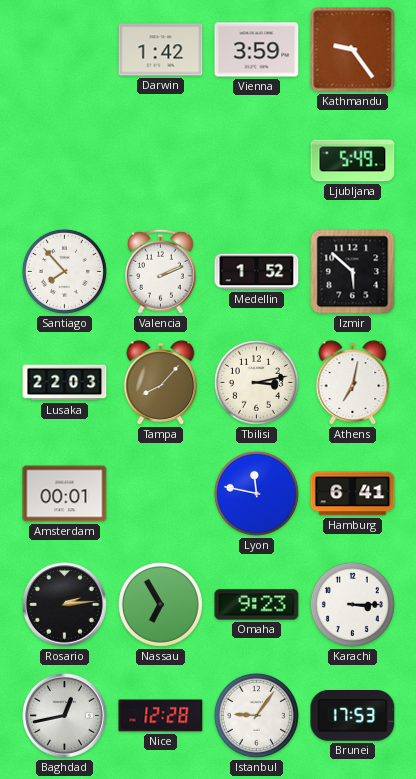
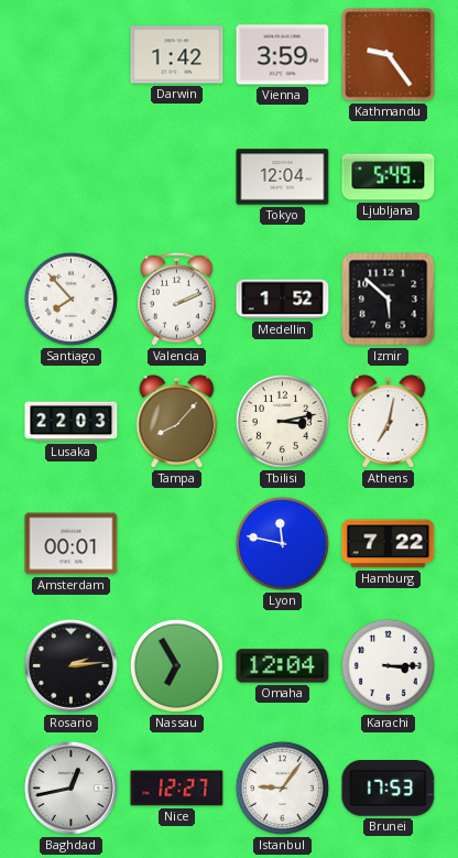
Tokyo: none -> 12:04
Hamburg: 6:41 -> 7:22
Omaha: 9:23 -> 12:04
Nice: 12:28 -> 12:27
